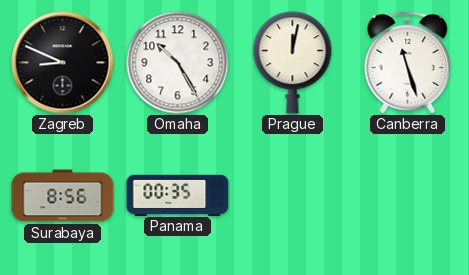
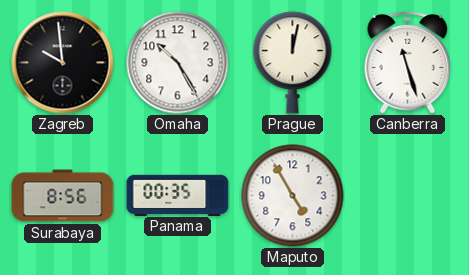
Zagreb: 8:49 -> 9:59
Maputo: none -> 4:55
